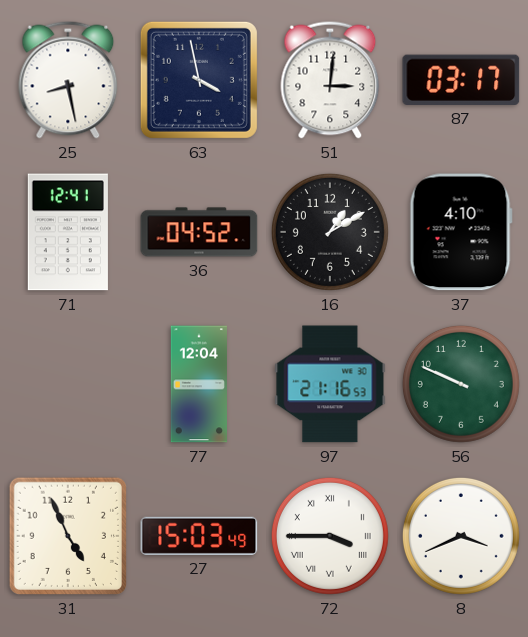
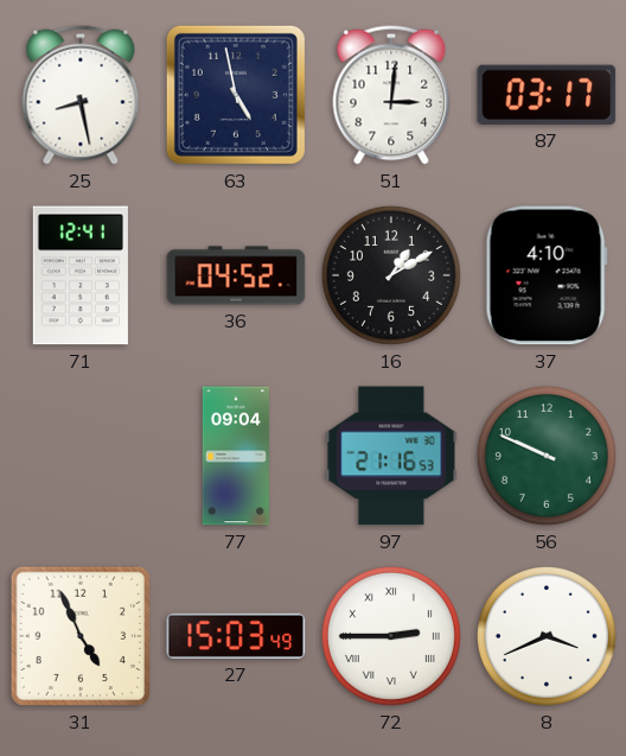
63: 3:58 -> 4:58
77: 12:04 -> 09:04
72: 3:45 -> 2:45
